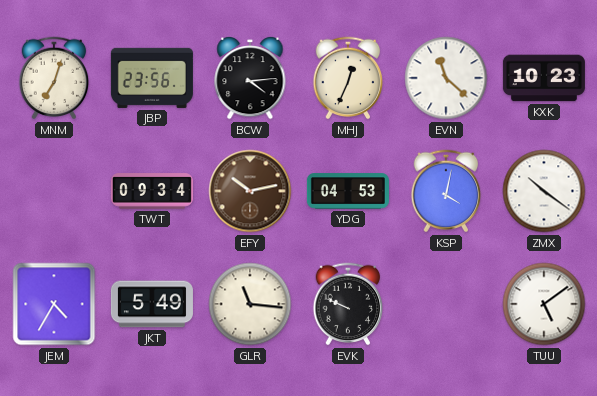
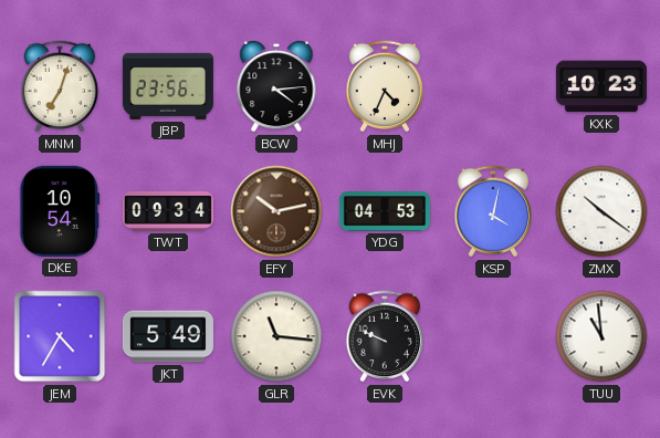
MHJ: 12:34 -> 4:34
EVN: 11:22 -> none
DKE: none -> 10:54
TUU: 5:09 -> 10:59
